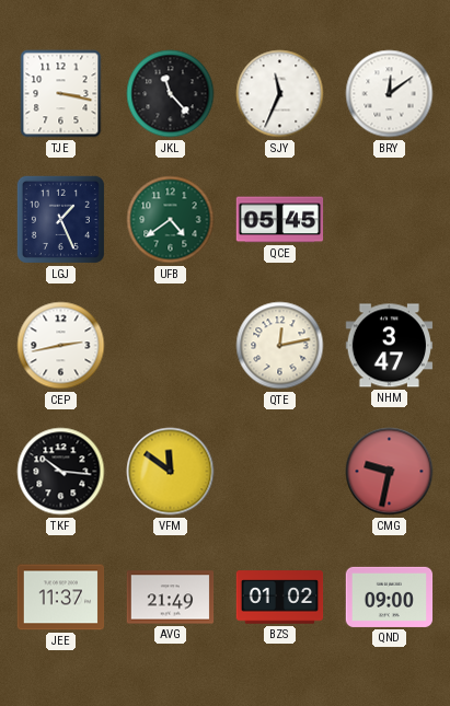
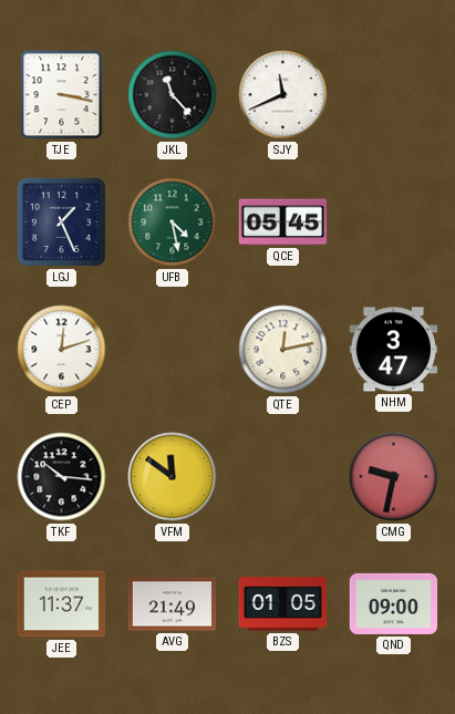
SJY: 11:34 -> 11:41
BRY: 12:09 -> none
UFB: 4:39 -> 4:28
CEP: 2:43 -> 12:12
BZS: 01:02 -> 01:05
